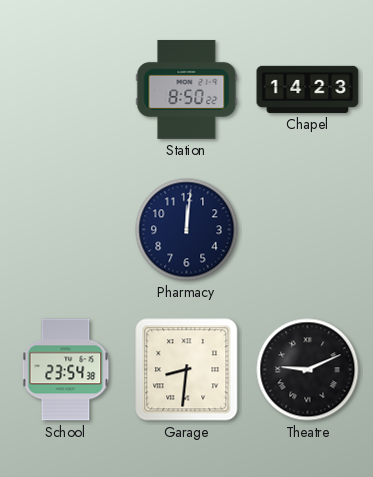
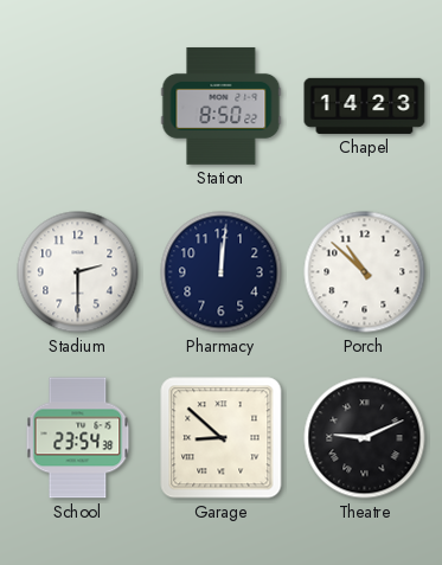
Stadium: none -> 2:30
Porch: none -> 10:52
Garage: 8:31 -> 8:52
